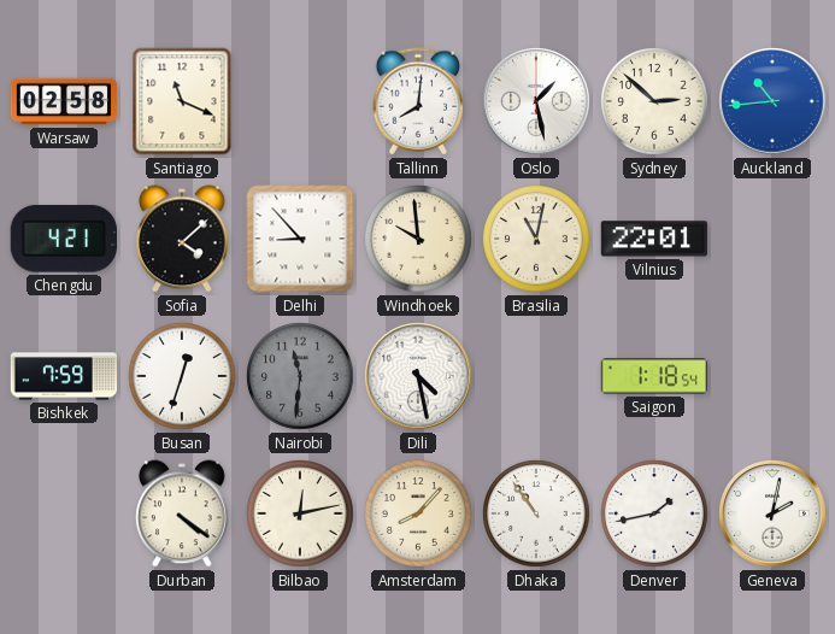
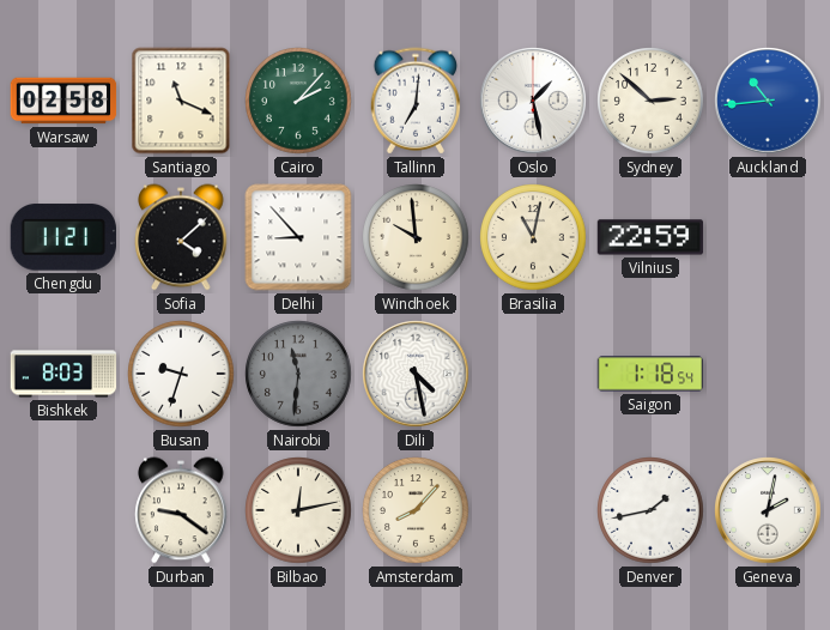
Cairo: none -> 2:07
Tallinn: 8:01 -> 7:01
Chengdu: 4:21 -> 11:21
Vilnius: 22:01 -> 22:59
Bishkek: 7:59 -> 8:03
Busan: 12:33 -> 9:33
Durban: 4:21 -> 9:21
Dhaka: 10:54 -> none
